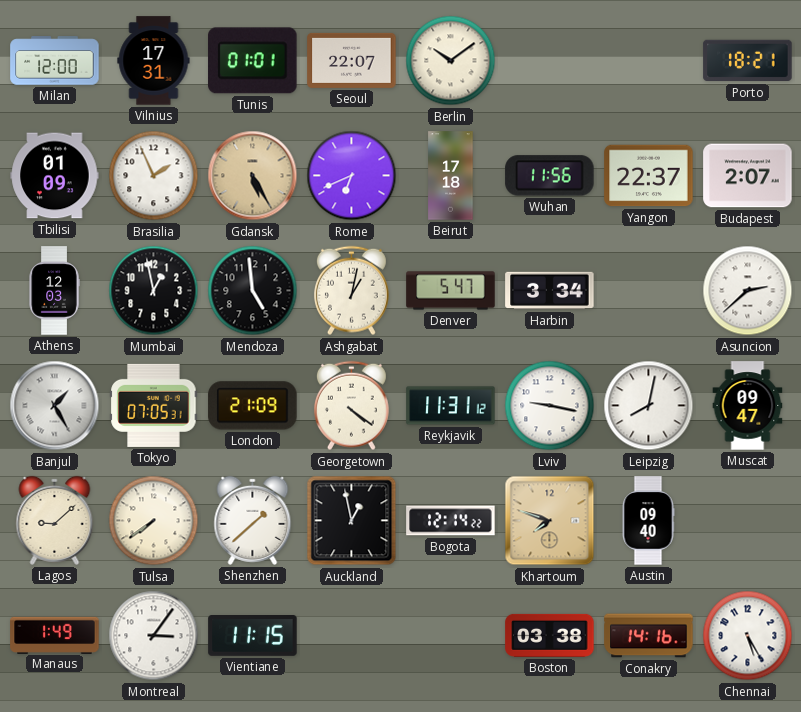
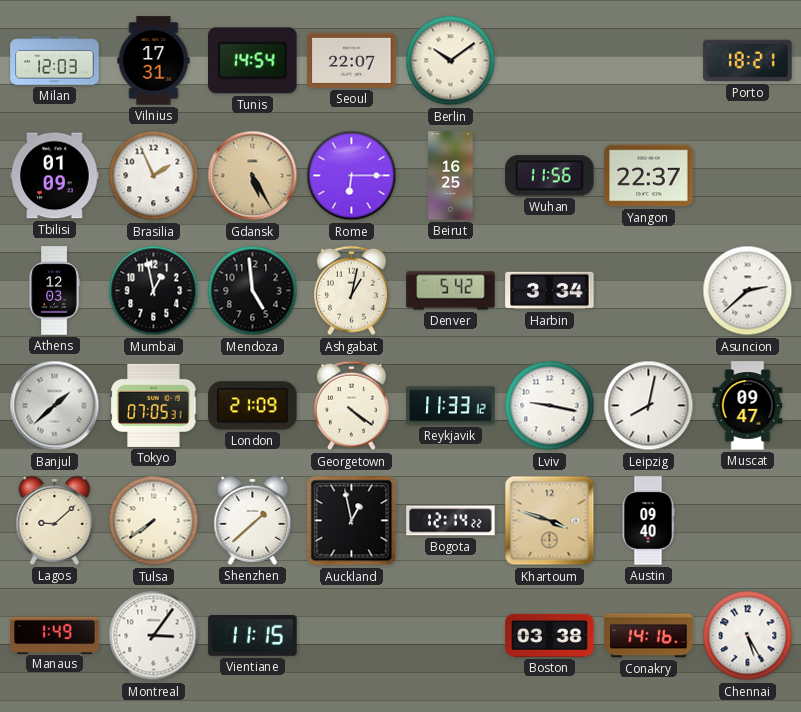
Milan: 12:00 -> 12:03
Tunis: 01:01 -> 14:54
Rome: 6:41 -> 6:15
Beirut: 17:18 -> 16:25
Budapest: 2:07 -> none
Denver: 5:47 -> 5:42
Banjul: 1:25 -> 1:38
Reykjavik: 11:31 -> 11:33
Khartoum: 7:48 -> 3:48
